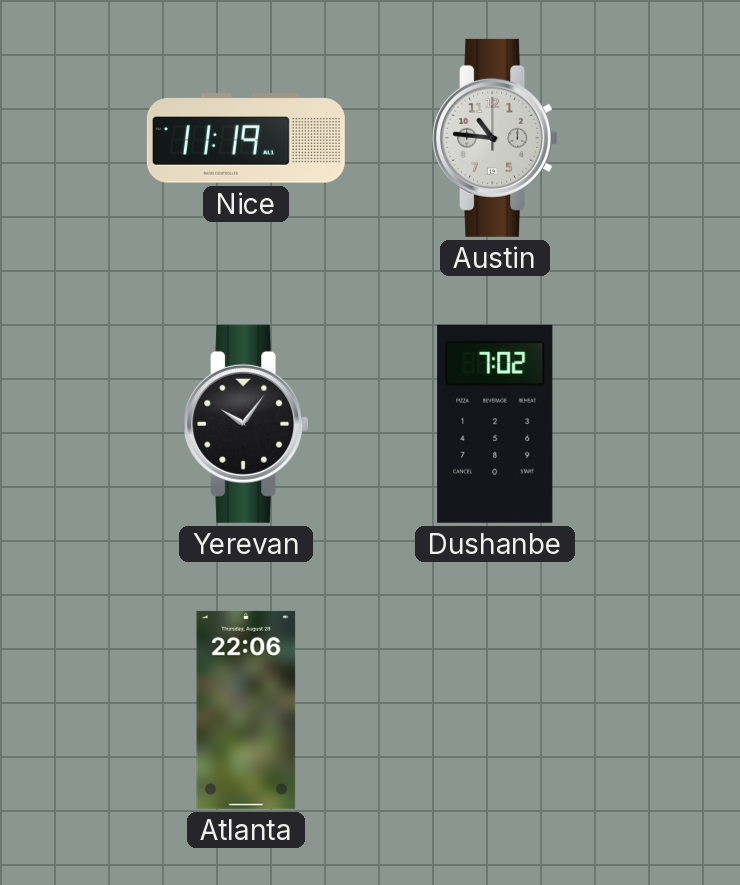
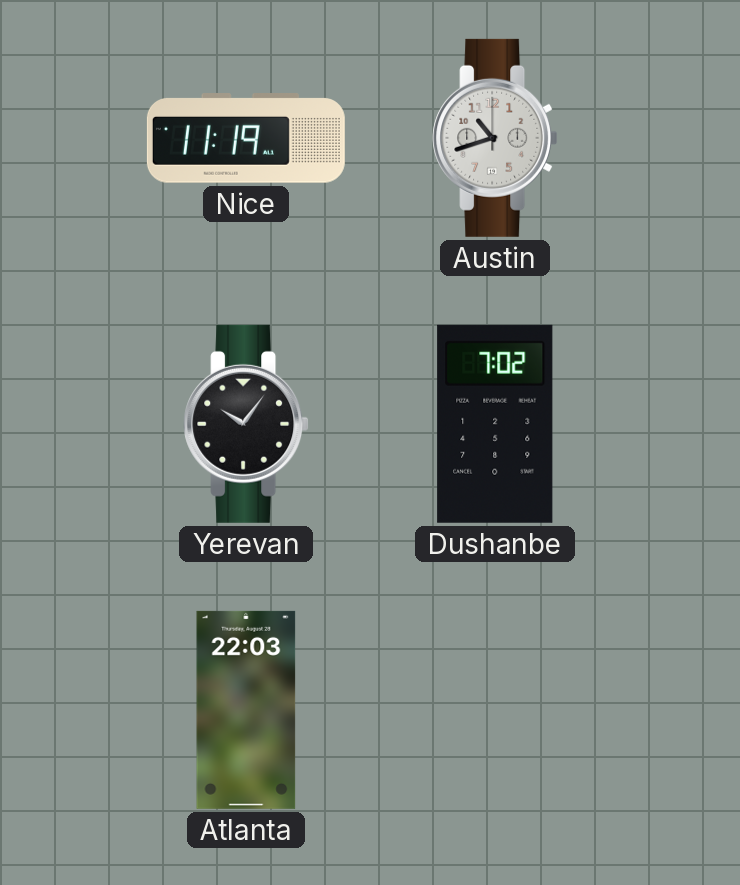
Austin: 10:46 -> 10:42
Atlanta: 22:06 -> 22:03
